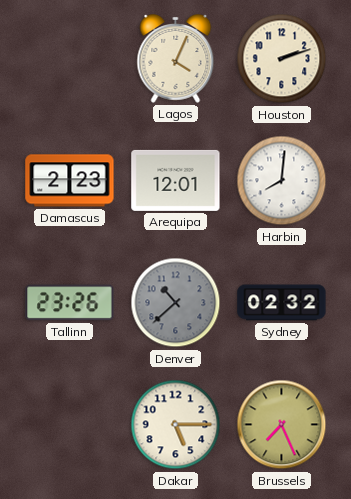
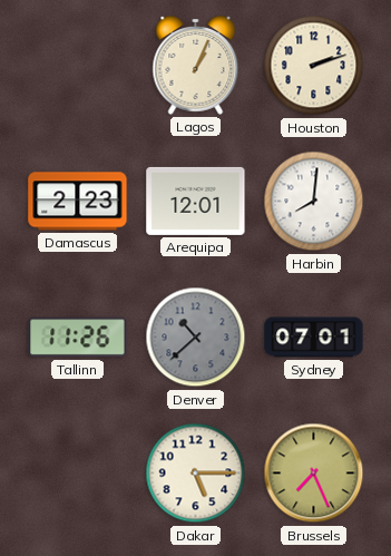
Lagos: 4:04 -> 1:04
Tallinn: 23:26 -> 11:26
Sydney: 02:32 -> 07:01
